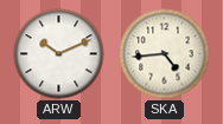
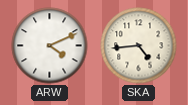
ARW: 10:11 -> 4:11
